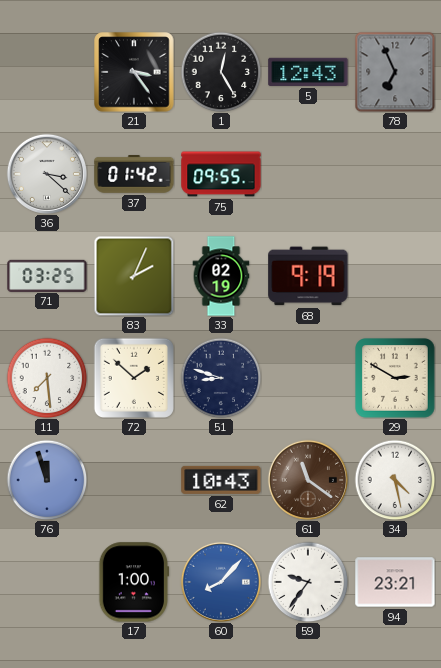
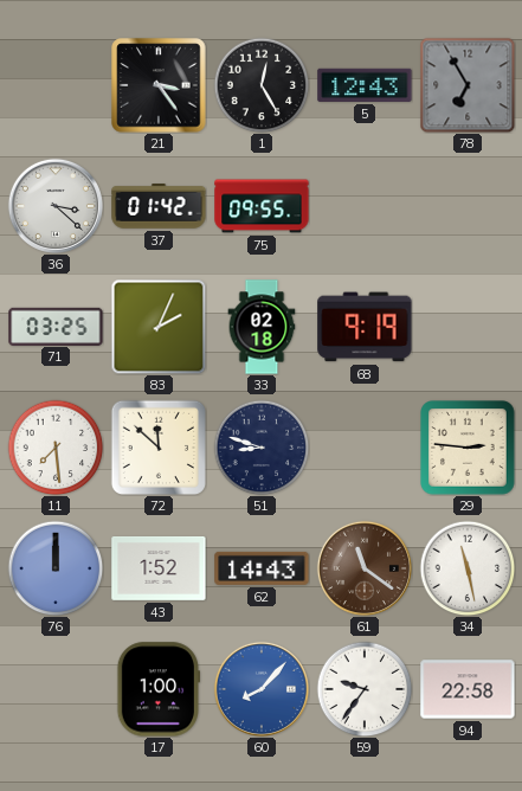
78: 6:56 -> 6:55
33: 02:19 -> 02:18
72: 1:52 -> 11:52
29: 2:50 -> 2:46
76: 11:57 -> 12:00
43: none -> 1:52
62: 10:43 -> 14:43
34: 4:28 -> 11:28
94: 23:21 -> 22:58
